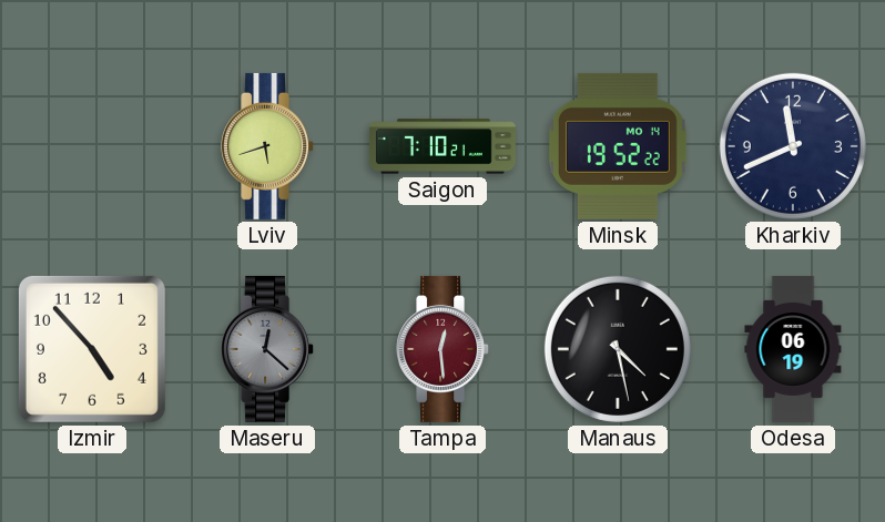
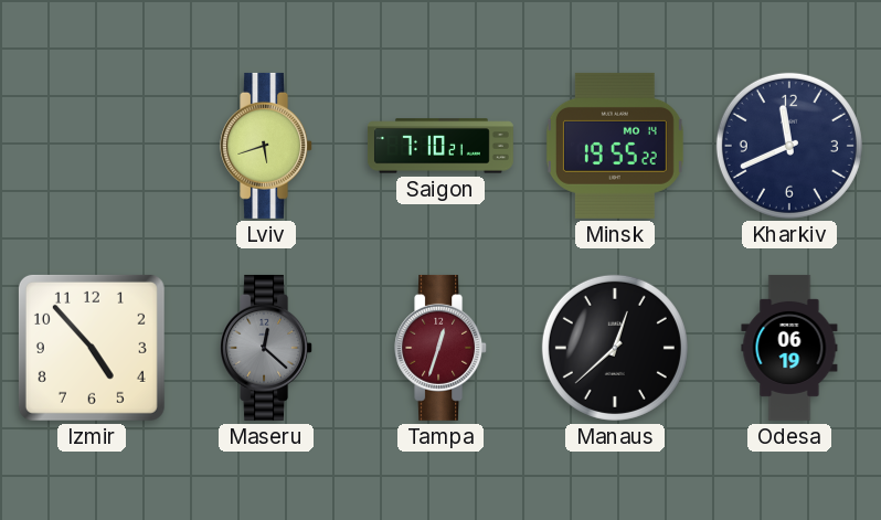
Minsk: 19:52 -> 19:55
Tampa: 12:29 -> 12:33
Manaus: 4:28 -> 12:38
